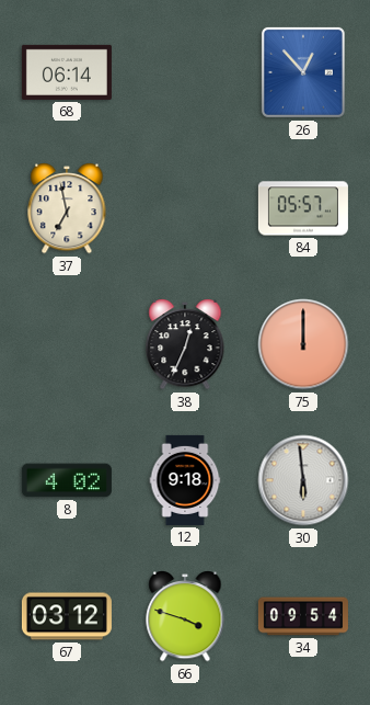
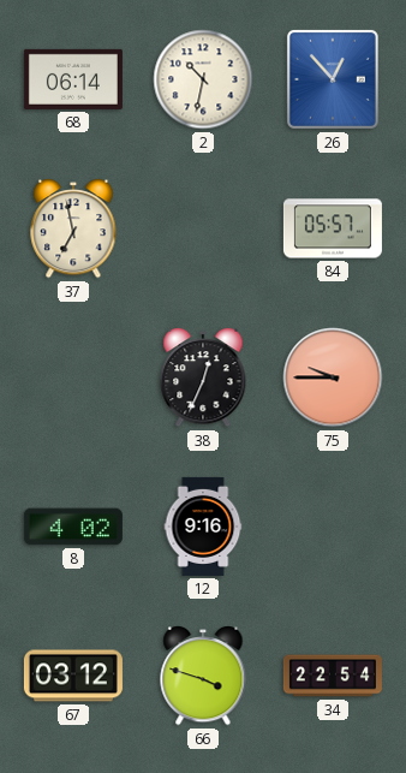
2: none -> 10:32
75: 12:00 -> 9:45
12: 9:18 -> 9:16
30: 5:59 -> none
34: 09:54 -> 22:54
